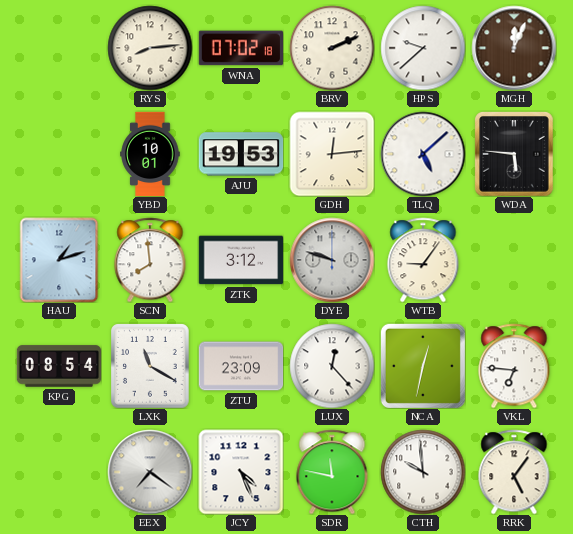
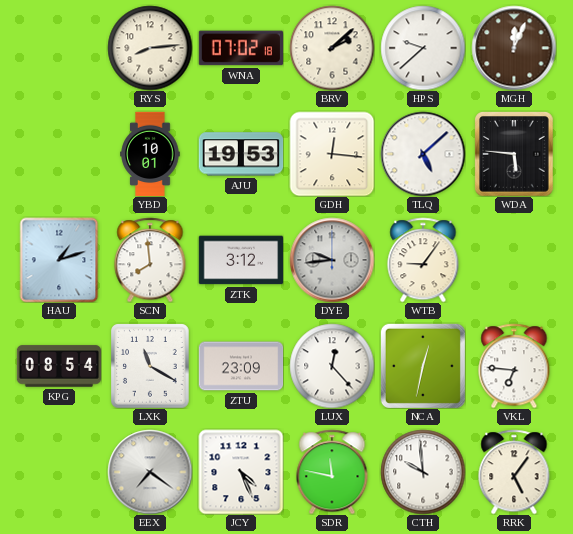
BRV: 2:11 -> 2:08
GDH: 12:14 -> 12:16
DYE: 9:48 -> 9:44
